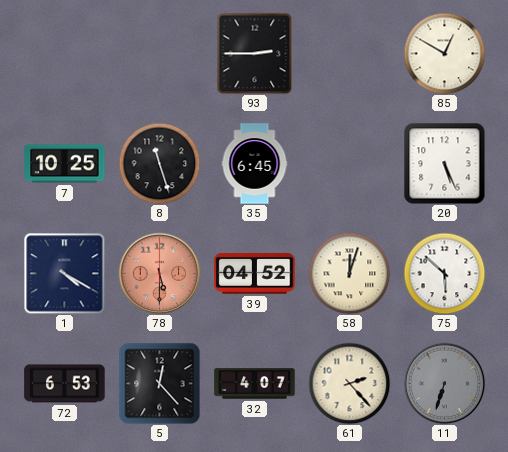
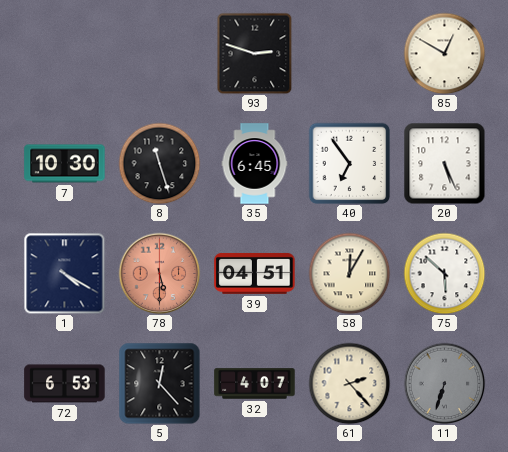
93: 2:45 -> 2:48
7: 10:25 -> 10:30
40: none -> 6:54
39: 04:52 -> 04:51
58: 12:03 -> 12:05
